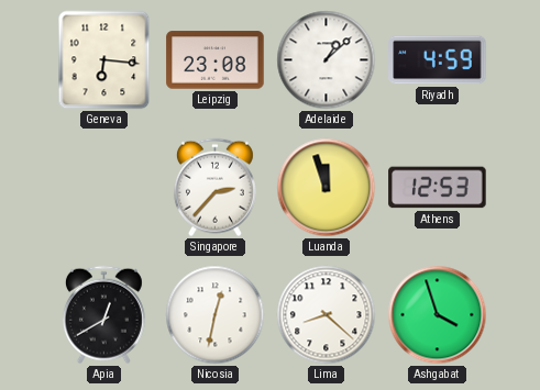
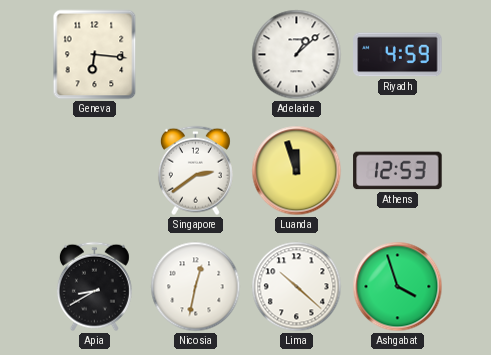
Leipzig: 23:08 -> none
Singapore: 2:37 -> 2:39
Apia: 12:40 -> 8:40
Lima: 8:22 -> 10:22
